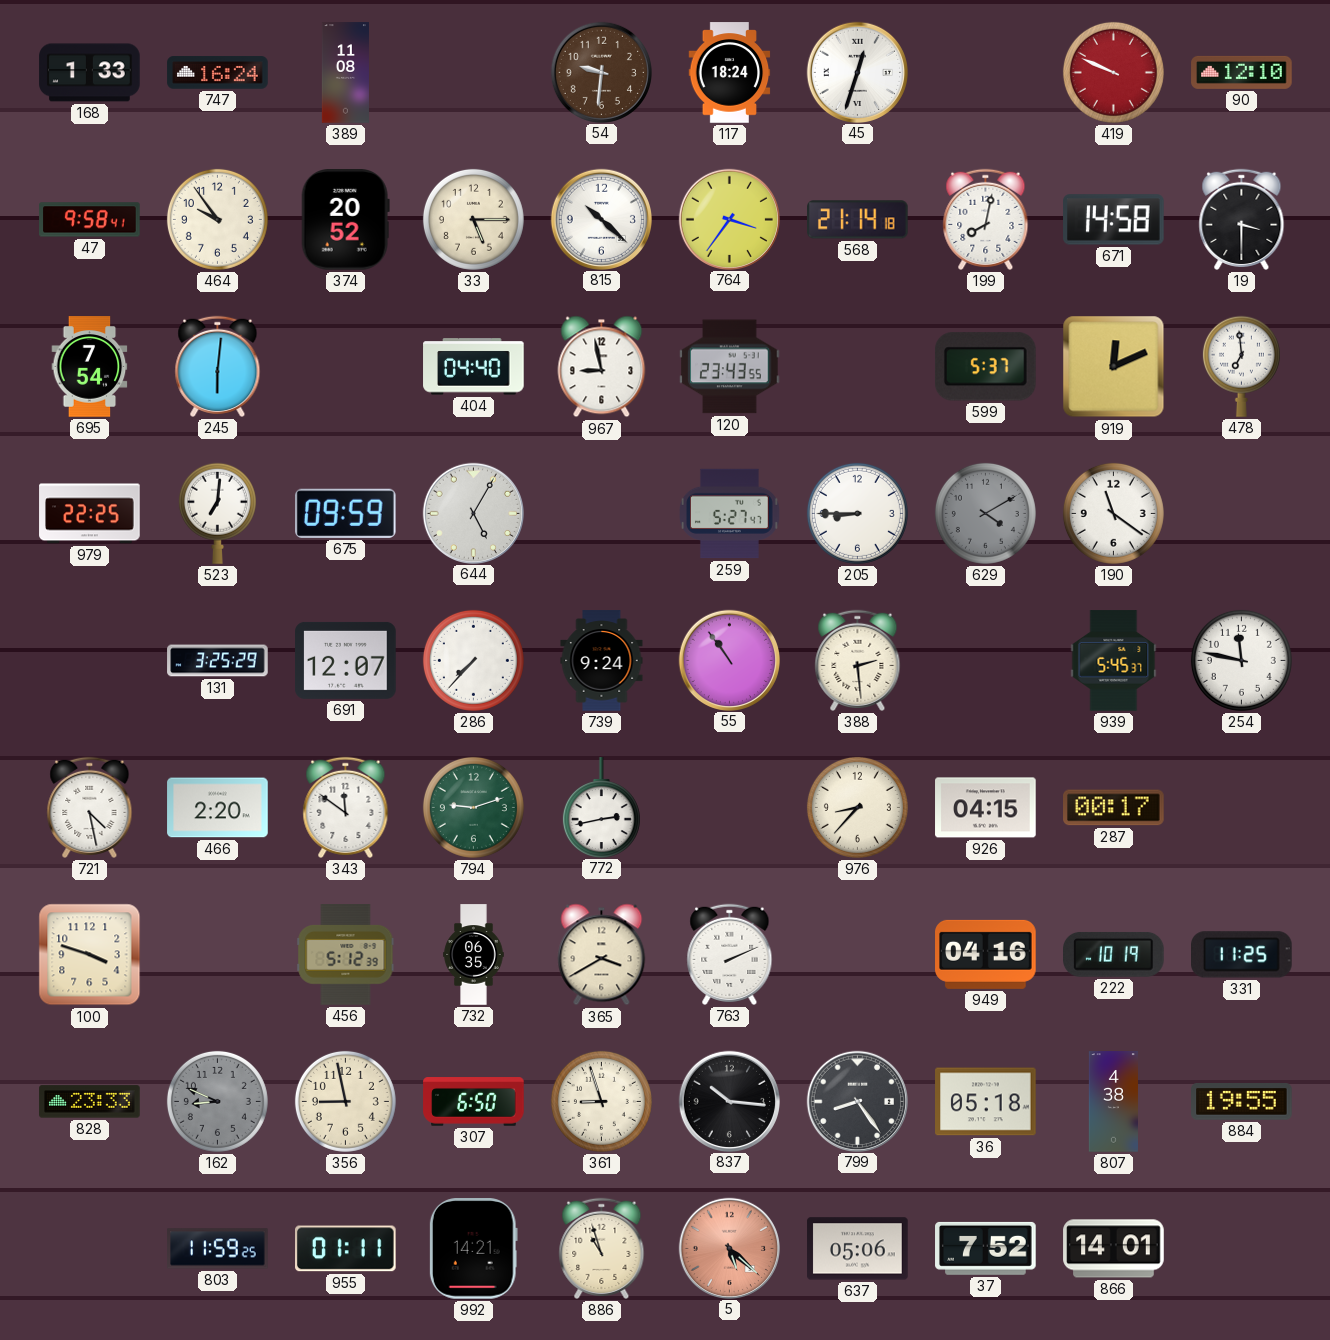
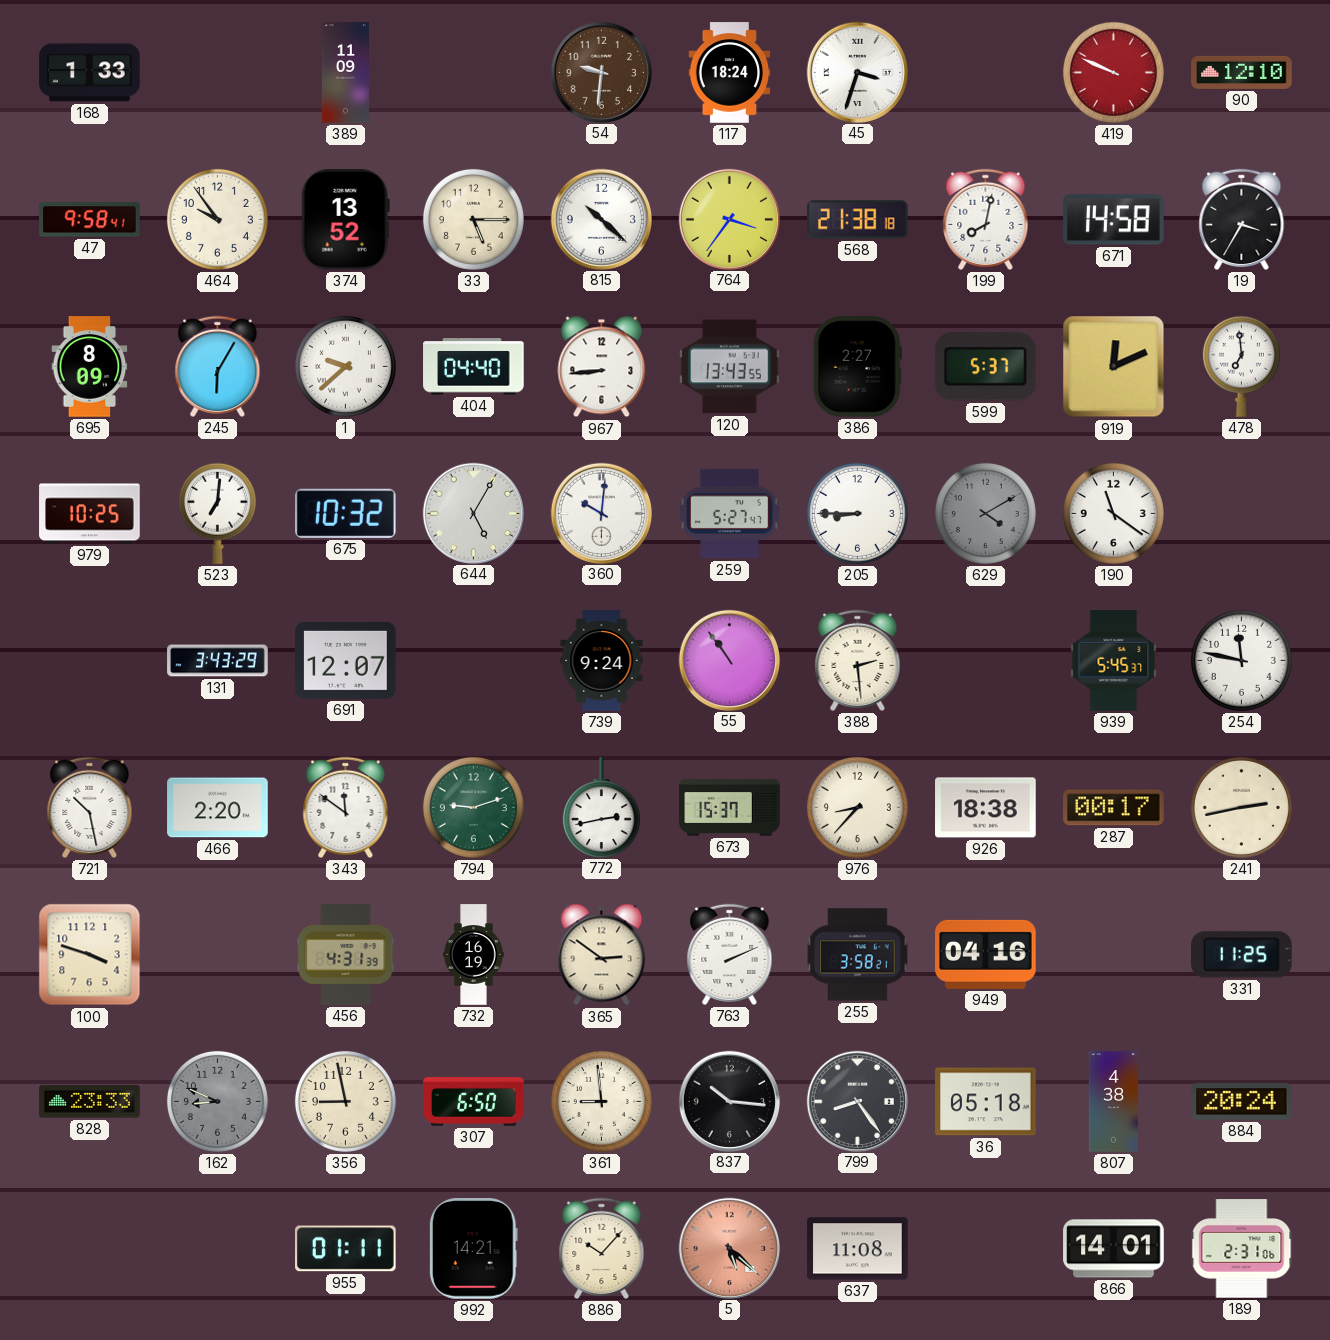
747: 16:24 -> none
389: 11:08 -> 11:09
45: 12:33 -> 3:33
374: 20:52 -> 13:52
568: 21:14 -> 21:38
19: 3:30 -> 3:35
695: 7:54 -> 8:09
245: 6:01 -> 6:05
1: none -> 9:38
967: 8:58 -> 8:44
120: 23:43 -> 13:43
386: none -> 2:27
979: 22:25 -> 10:25
675: 09:59 -> 10:32
360: none -> 10:01
131: 3:25 -> 3:43
286: 7:37 -> none
721: 4:28 -> 10:28
673: none -> 15:37
926: 04:15 -> 18:38
241: none -> 2:43
456: 5:12 -> 4:31
732: 06:35 -> 16:19
365: 3:40 -> 2:51
255: none -> 3:58
222: 10:19 -> none
361: 8:57 -> 8:59
884: 19:55 -> 20:24
803: 11:59 -> none
886: 10:57 -> 10:07
637: 05:06 -> 11:08
37: 7:52 -> none
189: none -> 2:31
